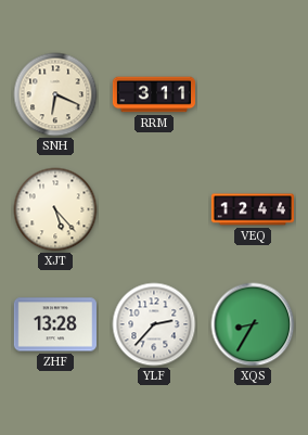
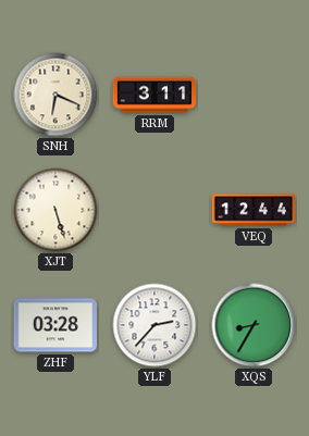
XJT: 5:23 -> 5:27
ZHF: 13:28 -> 03:28
